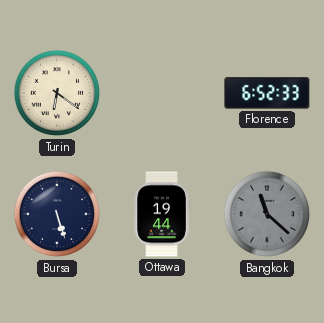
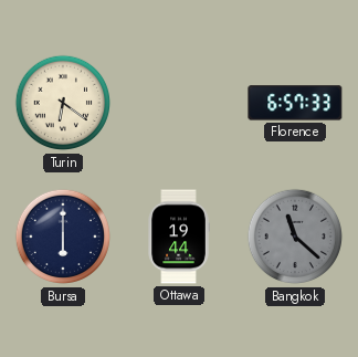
Florence: 6:52 -> 6:57
Bursa: 5:27 -> 6:00
